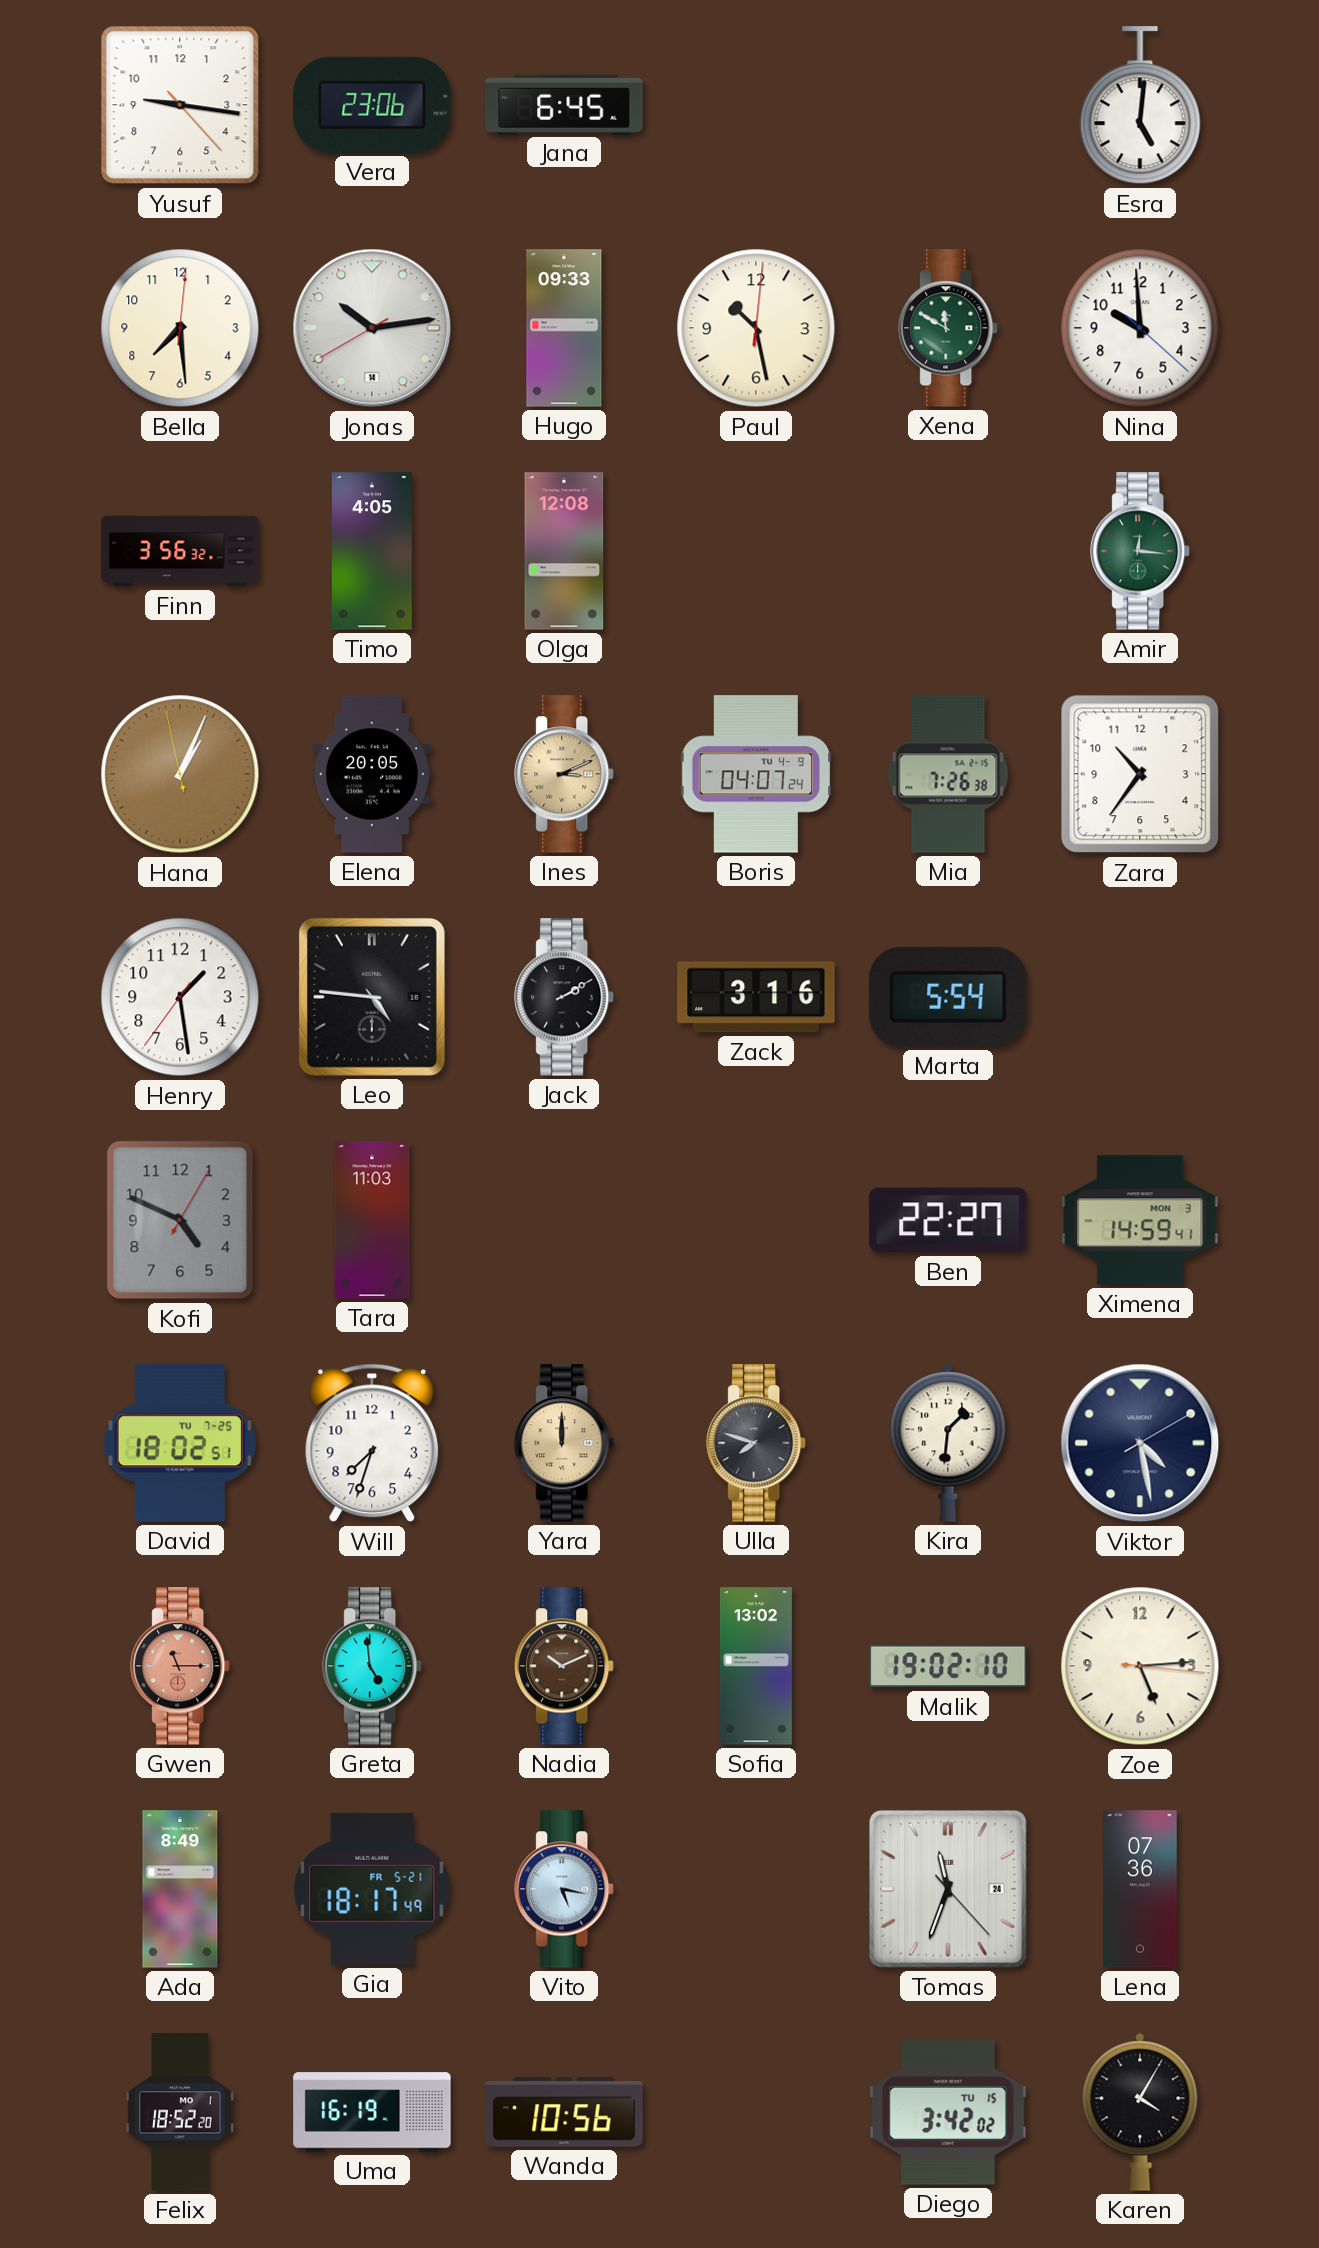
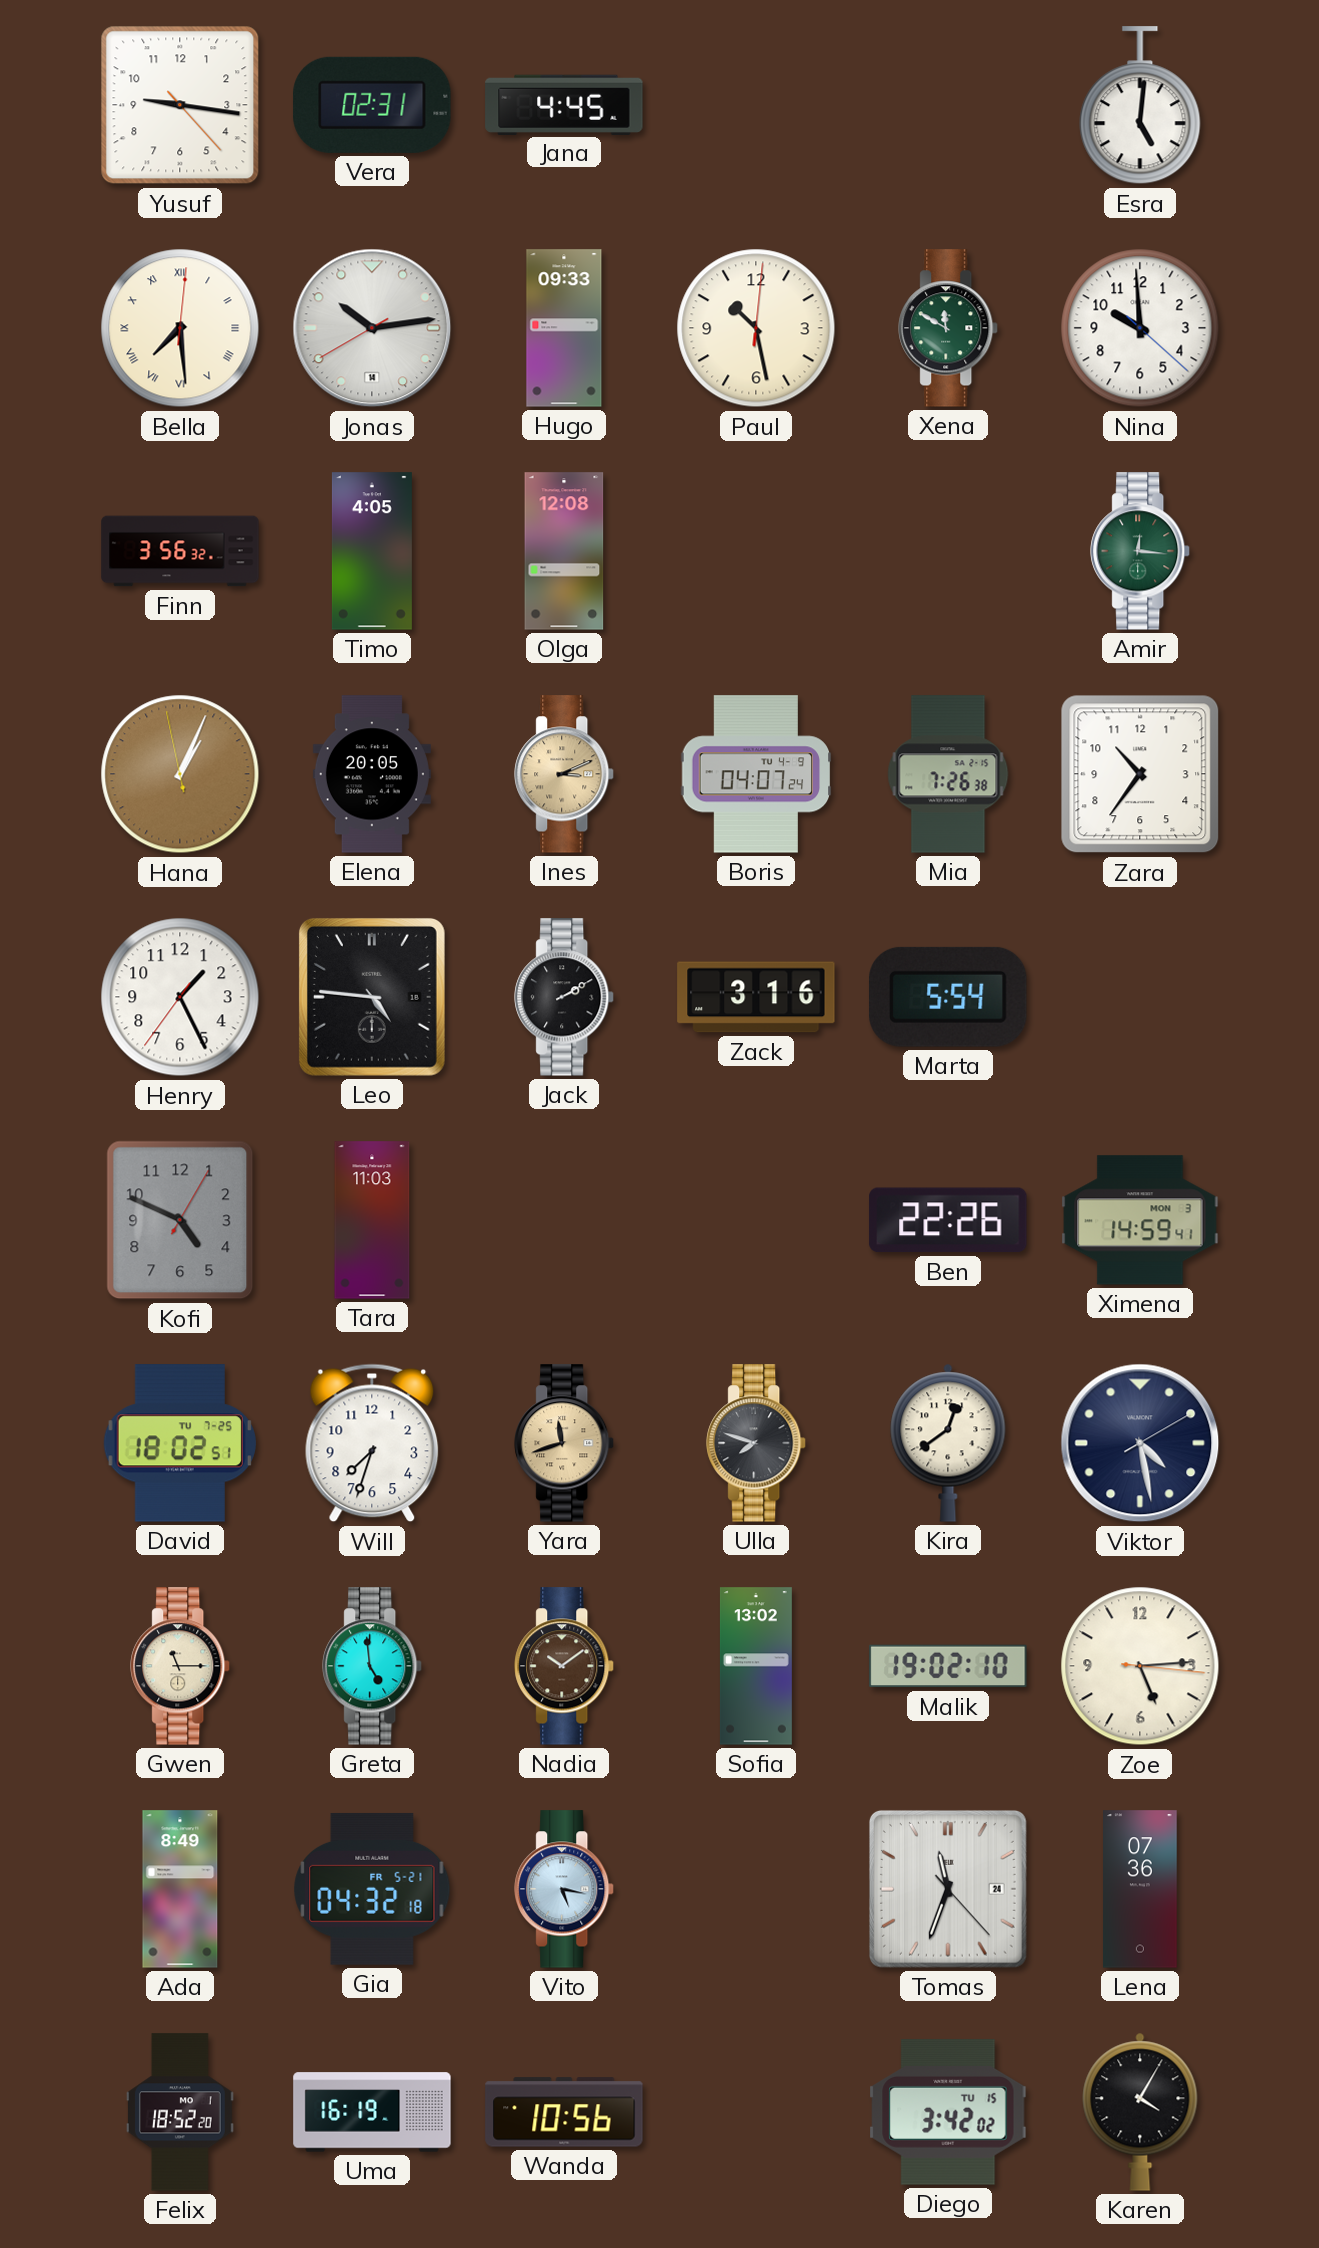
Vera: 23:06 -> 02:31
Jana: 6:45 -> 4:45
Bella numerals: Arabic -> Roman
Henry: 1:28 -> 1:25
Ben: 22:27 -> 22:26
Yara: 12:00 -> 11:42
Kira: 1:31 -> 12:39
Gwen dial: salmon -> cream
Nadia: 10:11 -> 10:09
Gia: 18:17 -> 04:32
